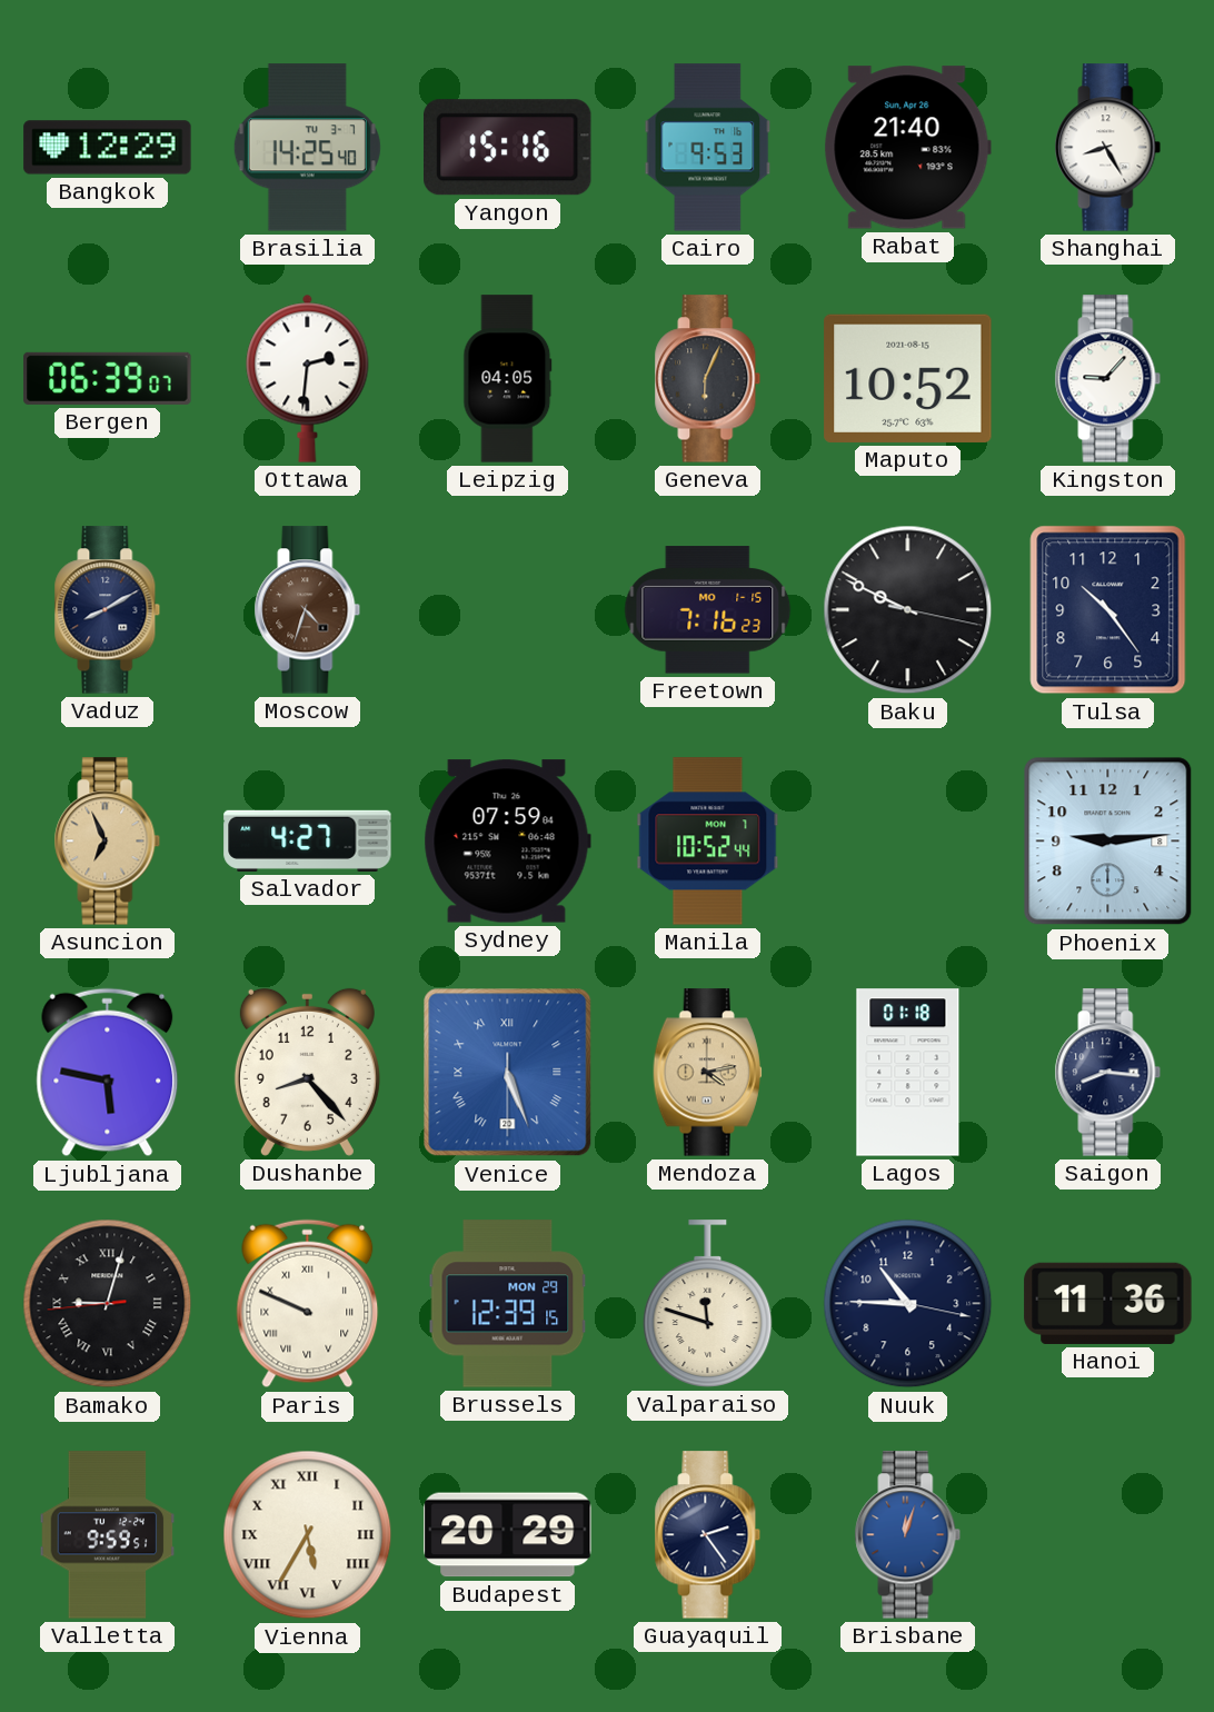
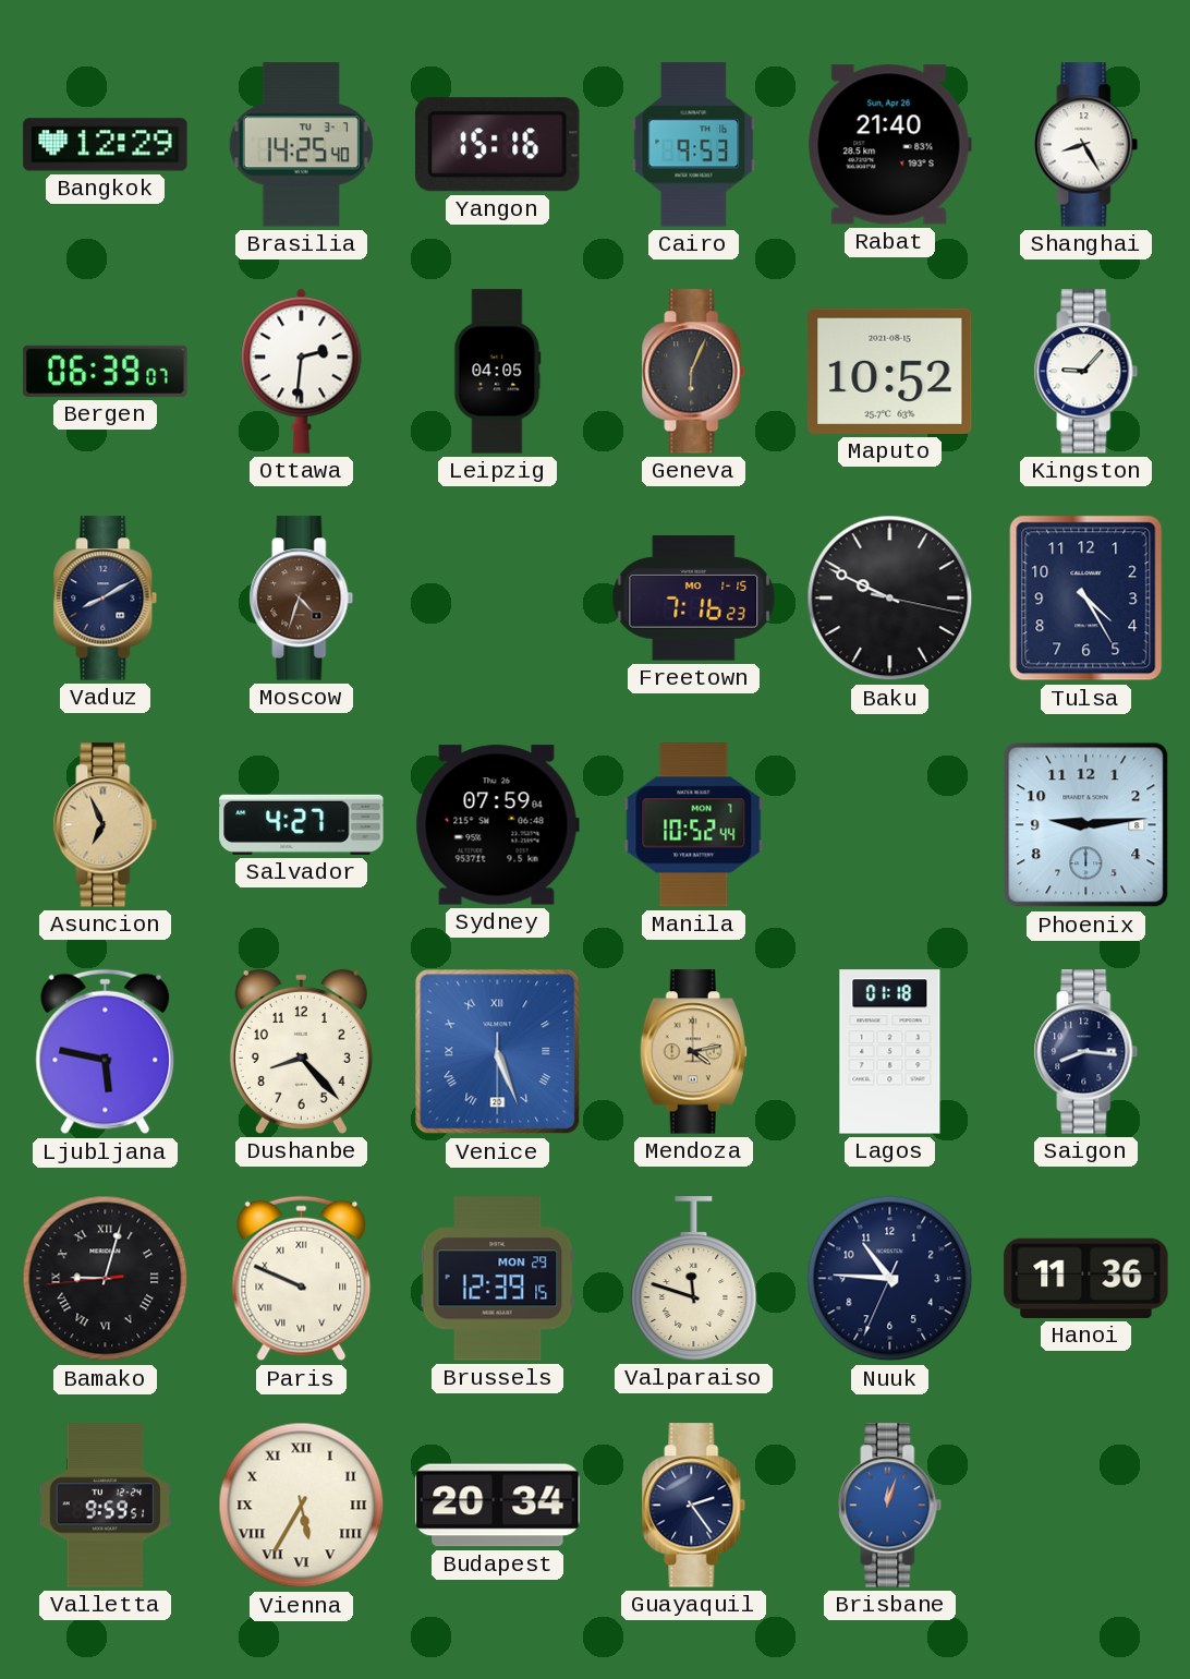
Tulsa: 10:24 -> 4:25
Nuuk: 10:45:17 -> 10:45:34
Budapest: 20:29 -> 20:34
